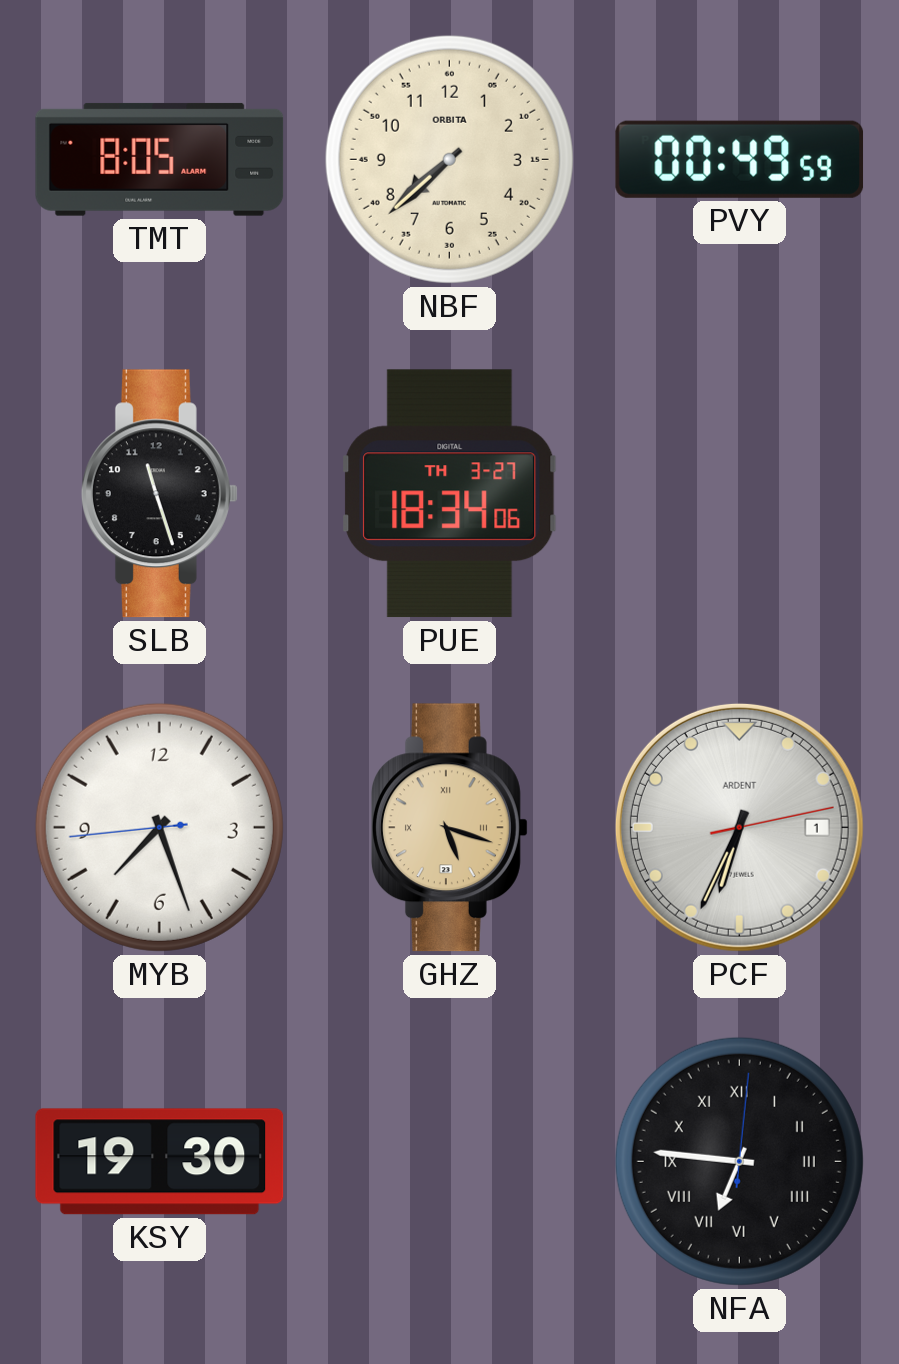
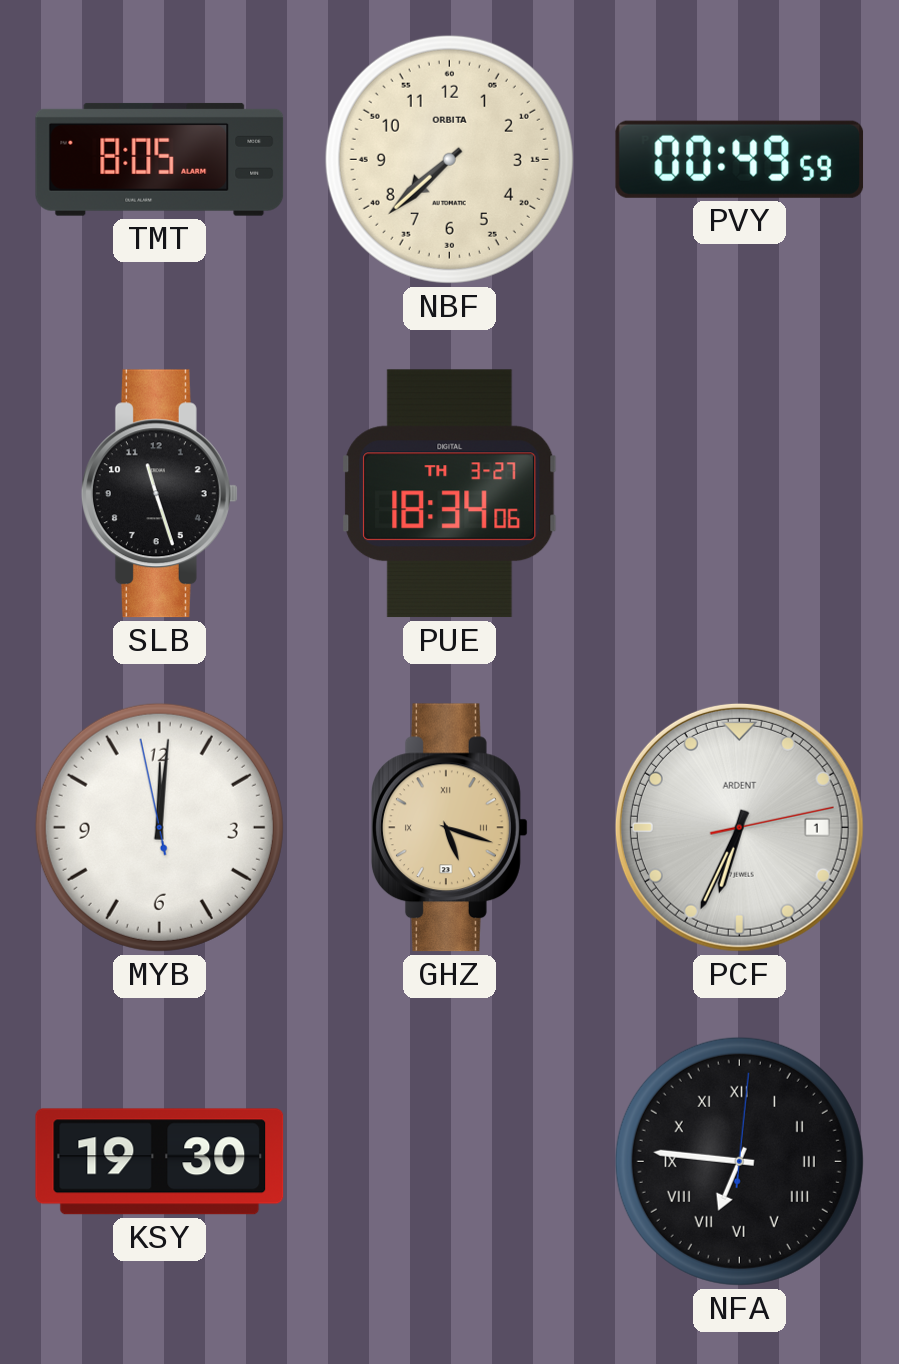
MYB: 7:26 -> 12:00
